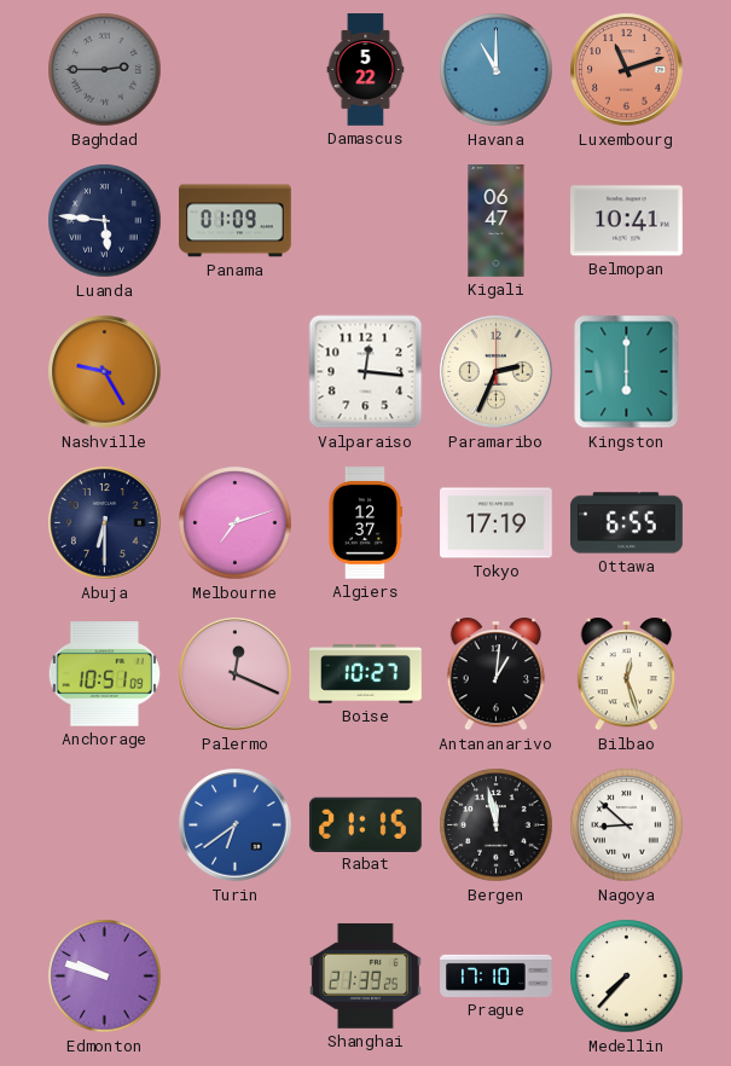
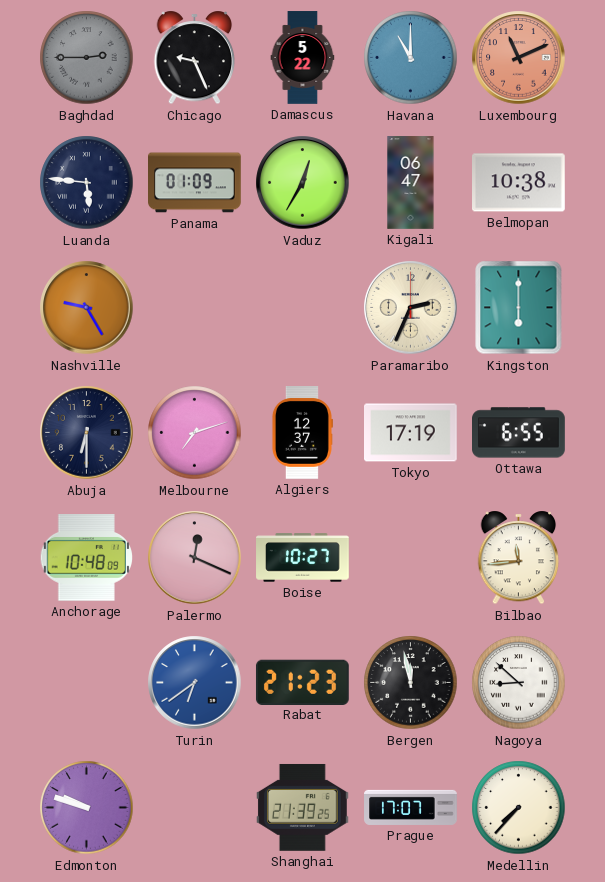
Chicago: none -> 9:26
Luxembourg: 11:12 -> 11:11
Vaduz: none -> 12:35
Belmopan: 10:41 -> 10:38
Valparaiso: 12:16 -> none
Anchorage: 10:51 -> 10:48
Antananarivo: 1:01 -> none
Bilbao: 12:27 -> 11:44
Rabat: 21:15 -> 21:23
Prague: 17:10 -> 17:07
